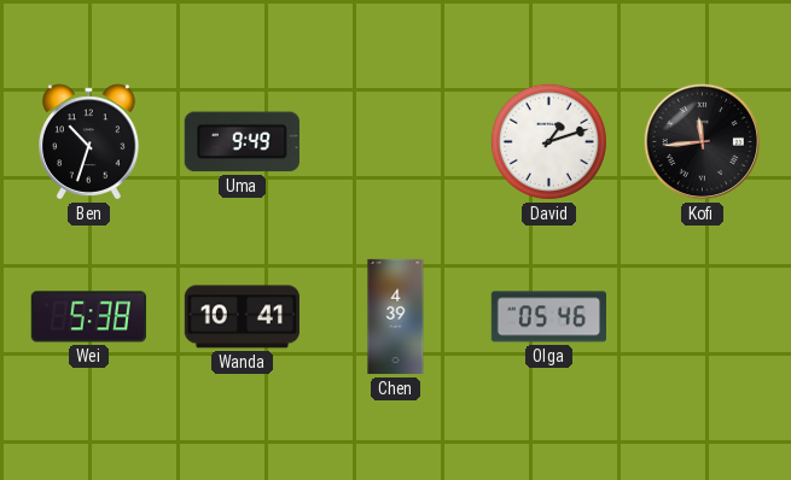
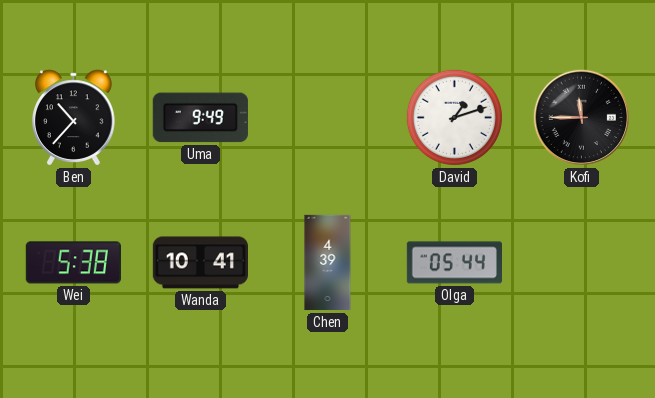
Ben: 10:33 -> 10:37
Kofi: 11:44 -> 11:45
Olga: 05:46 -> 05:44
